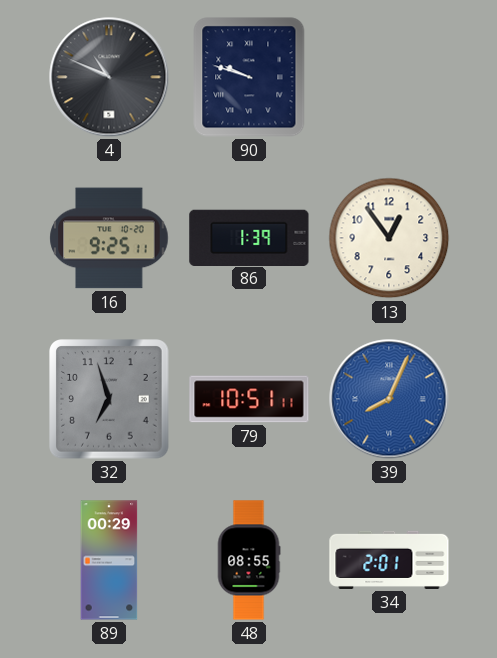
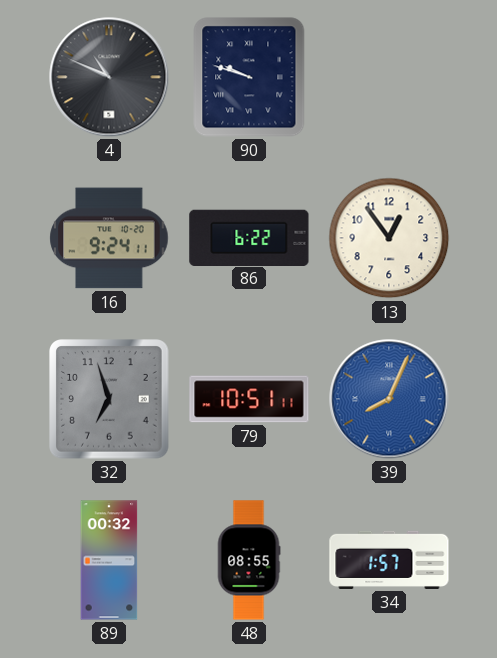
16: 9:25 -> 9:24
86: 1:39 -> 6:22
89: 00:29 -> 00:32
34: 2:01 -> 1:57
